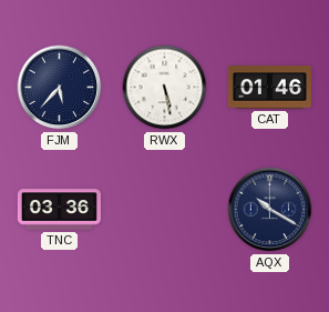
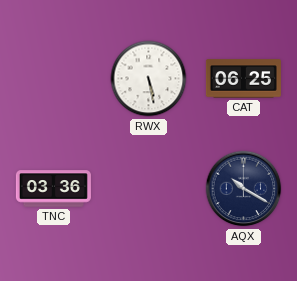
FJM: 5:37 -> none
CAT: 01:46 -> 06:25
